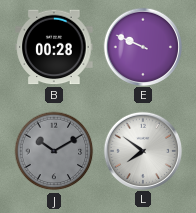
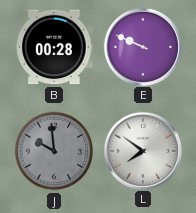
J: 10:10 -> 9:59
